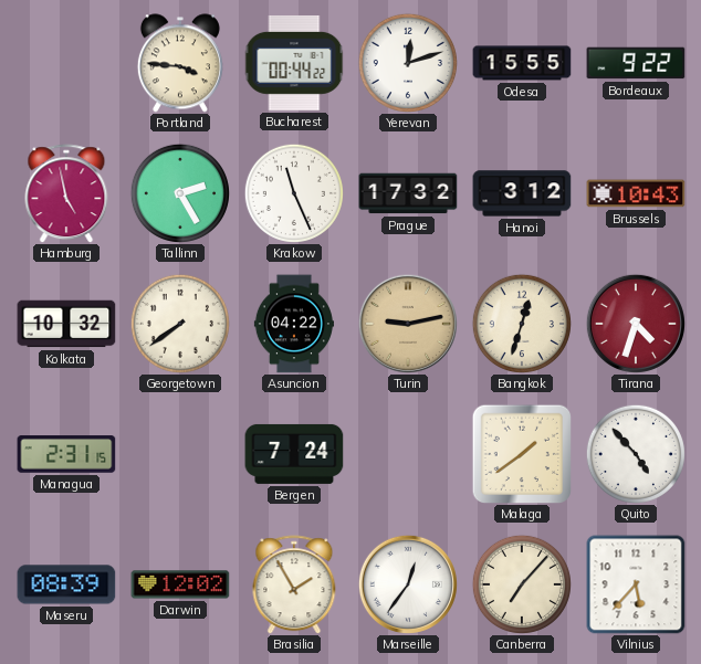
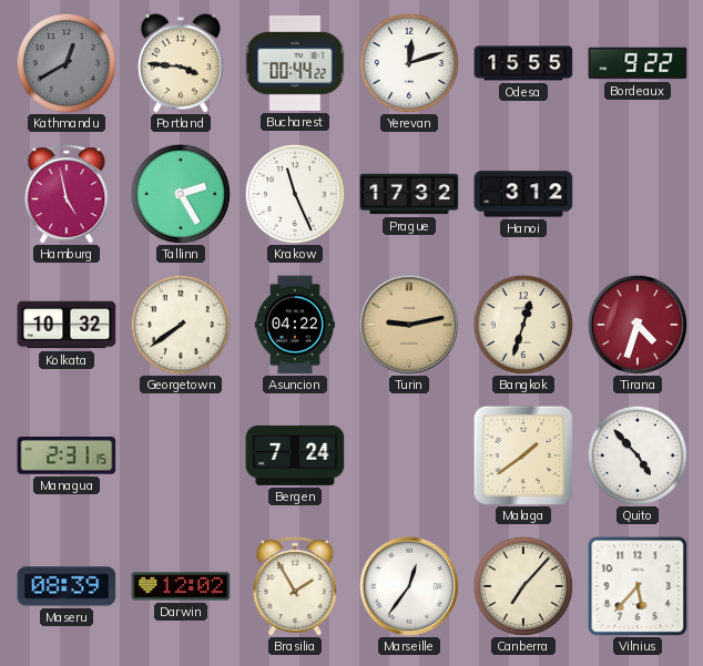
Kathmandu: none -> 12:40
Brussels: 10:43 -> none
